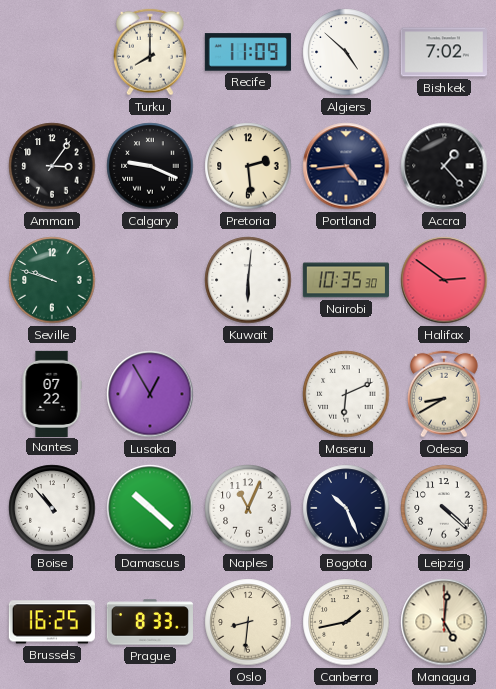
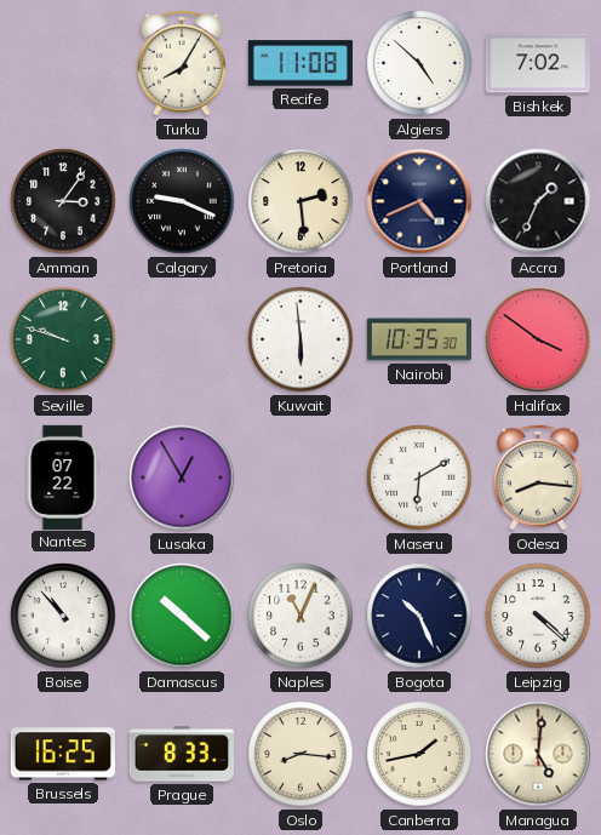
Turku: 8:00 -> 8:05
Recife: 11:09 -> 11:08
Portland: 4:44 -> 4:41
Accra: 1:23 -> 1:34
Kuwait: 6:01 -> 5:59
Halifax: 2:51 -> 3:51
Maseru: 6:11 -> 6:10
Odesa: 8:40 -> 8:16
Oslo: 8:31 -> 8:16
